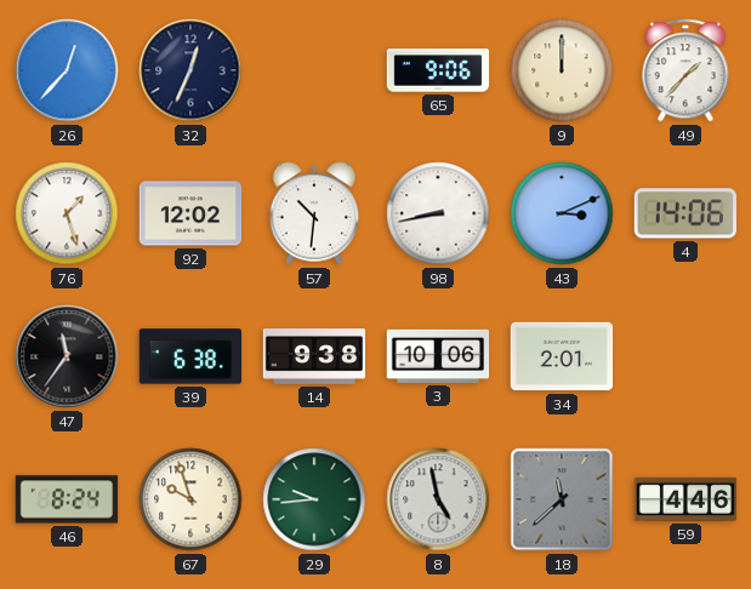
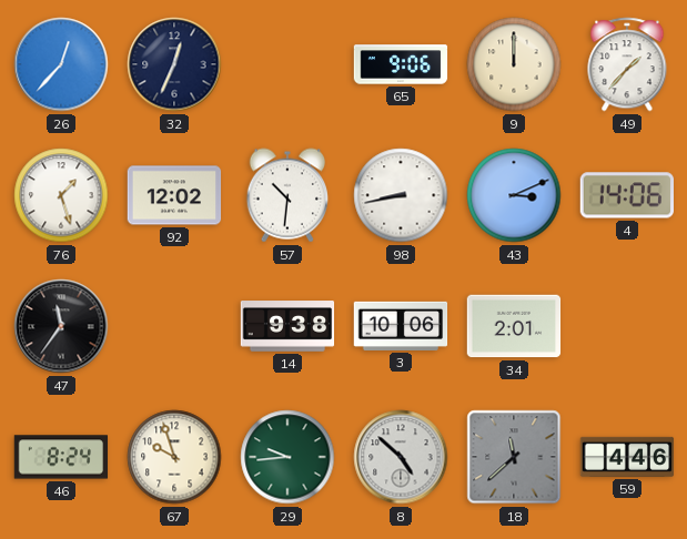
39: 6:38 -> none
8: 4:58 -> 4:52
